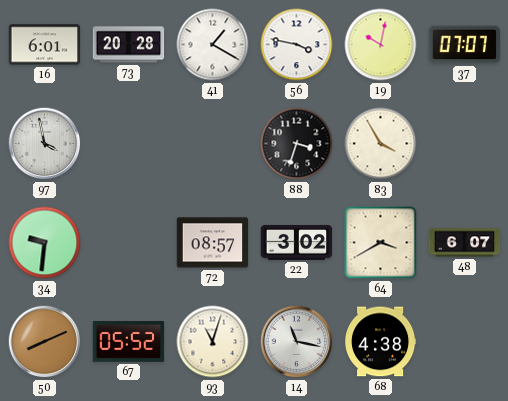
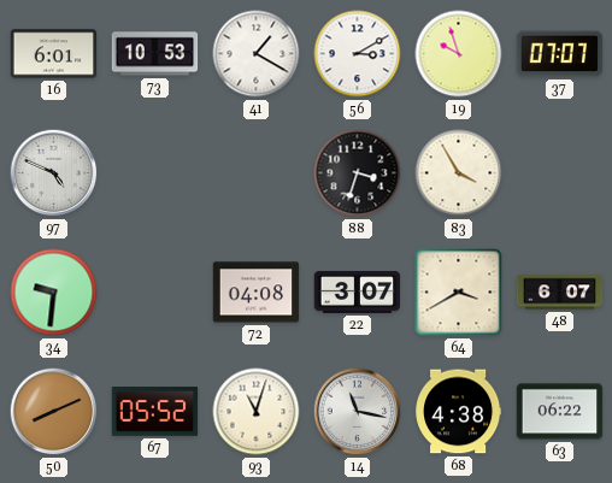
73: 20:28 -> 10:53
56: 3:47 -> 3:10
19: 10:02 -> 9:57
97: 3:58 -> 4:49
72: 08:57 -> 04:08
22: 3:02 -> 3:07
63: none -> 06:22
